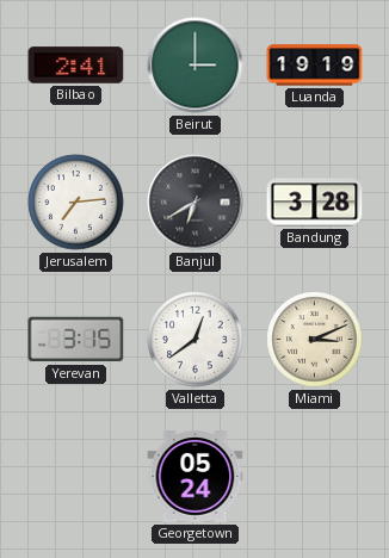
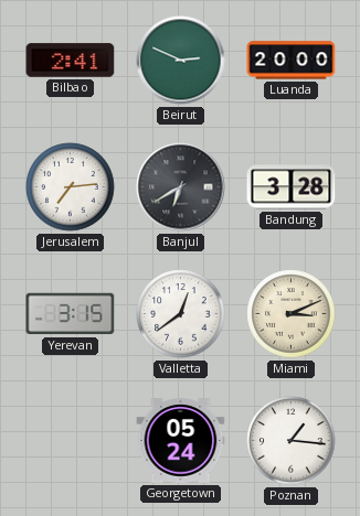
Beirut: 3:00 -> 2:49
Luanda: 19:19 -> 20:00
Poznan: none -> 1:16
